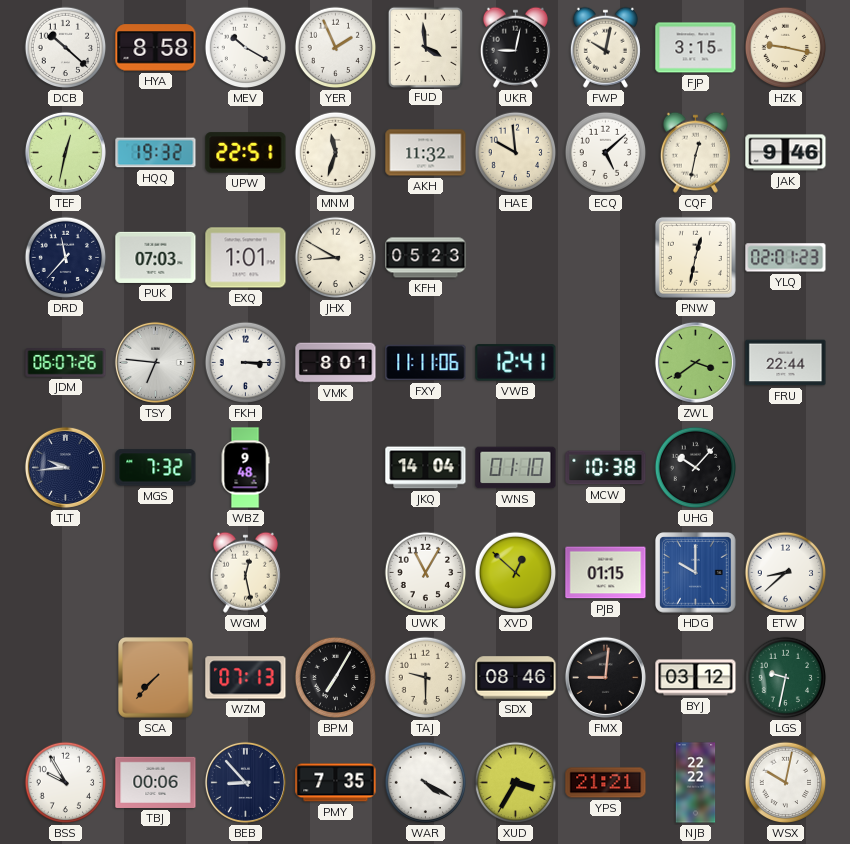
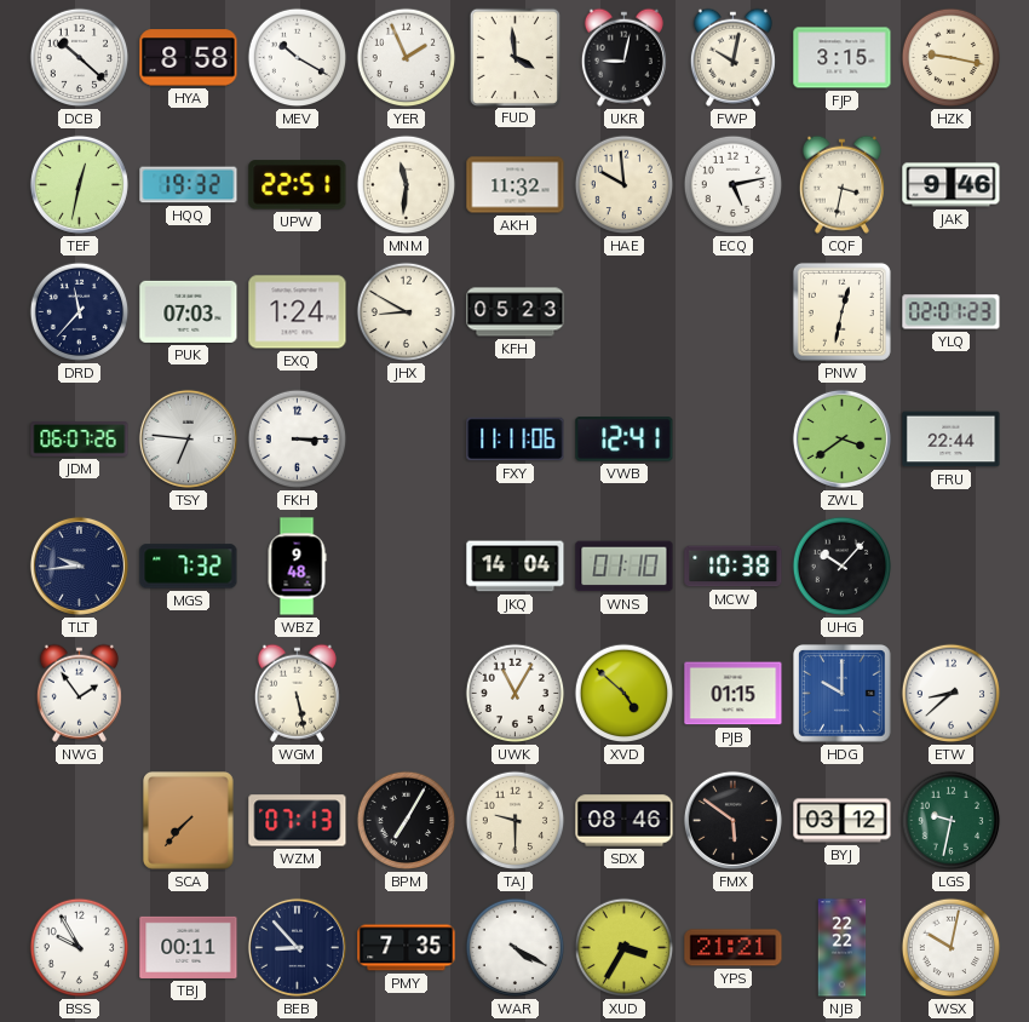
MNM: 11:33 -> 11:31
ECQ: 5:08 -> 5:13
CQF: 12:32 -> 3:32
EXQ: 1:01 -> 1:24
VMK: 8:01 -> none
NWG: none -> 1:54
WGM: 12:28 -> 5:28
XVD: 12:52 -> 4:52
FMX: 9:01 -> 5:51
TBJ: 00:06 -> 00:11
